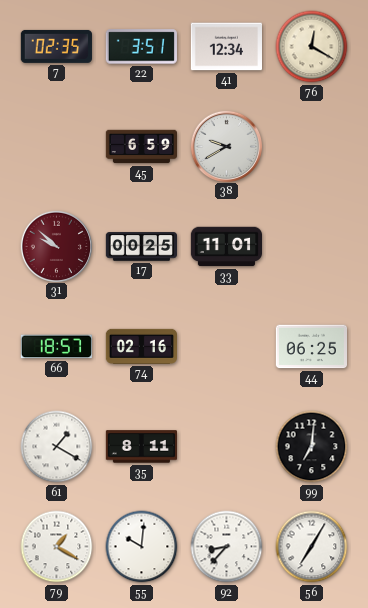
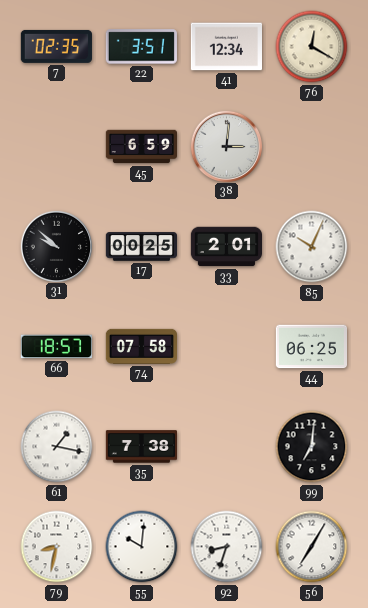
38: 9:40 -> 3:01
31 dial: burgundy -> black
33: 11:01 -> 2:01
85: none -> 10:04
74: 02:16 -> 07:58
61: 1:20 -> 1:17
35: 8:11 -> 7:38
79: 1:20 -> 8:32
92: 8:37 -> 8:33
